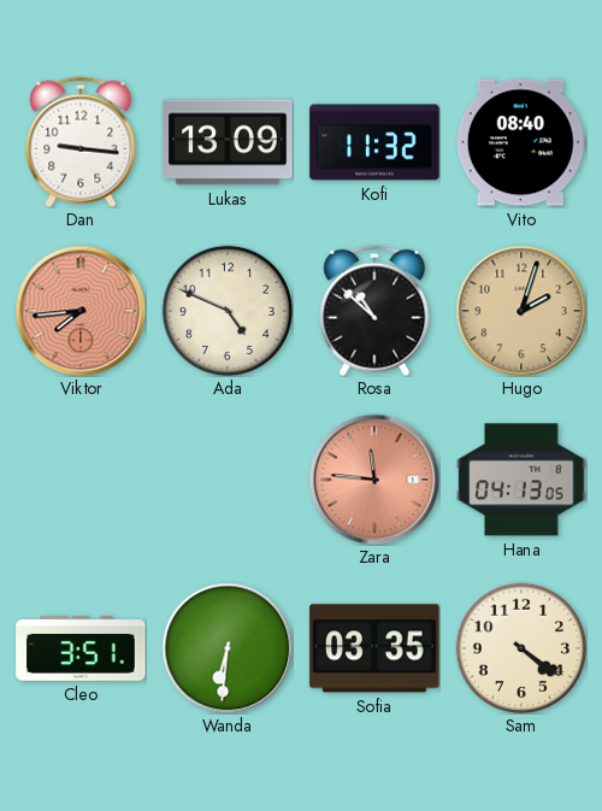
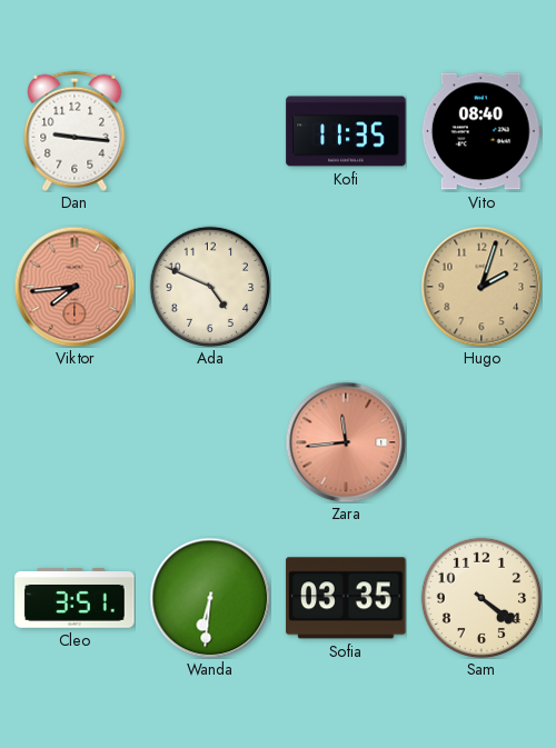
Lukas: 13:09 -> none
Kofi: 11:32 -> 11:35
Rosa: 10:52 -> none
Zara: 11:46 -> 11:44
Hana: 04:13 -> none
